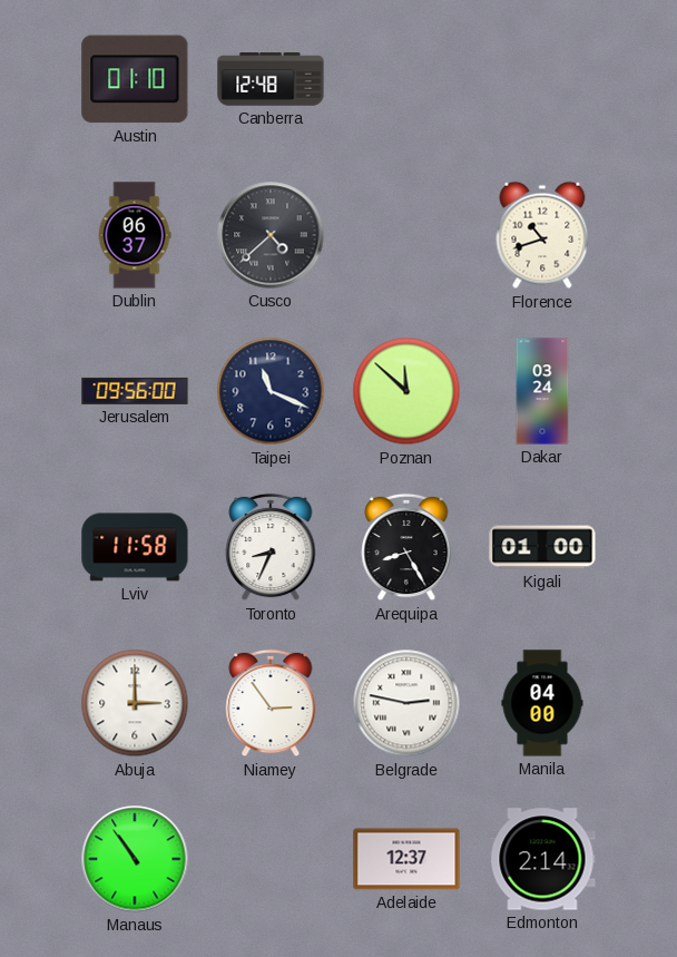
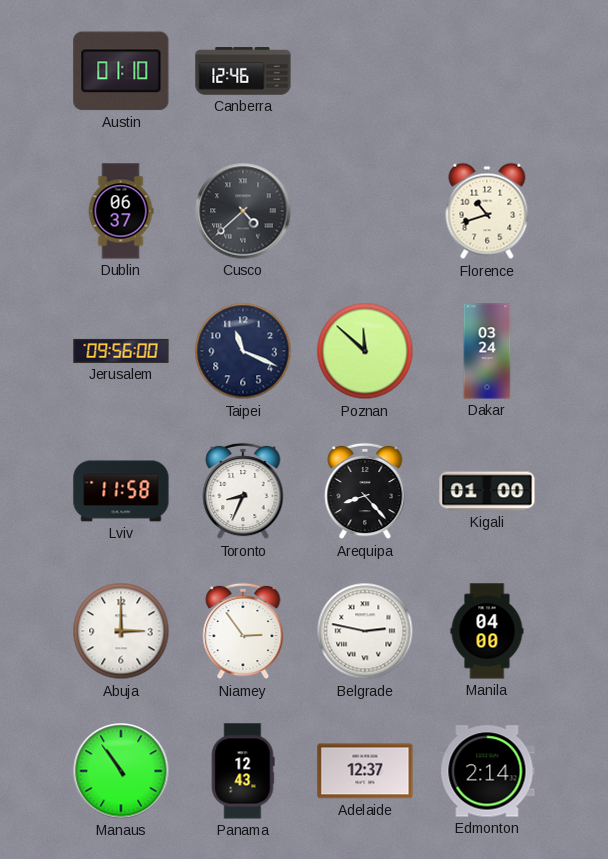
Canberra: 12:48 -> 12:46
Arequipa: 8:25 -> 8:23
Panama: none -> 12:43
